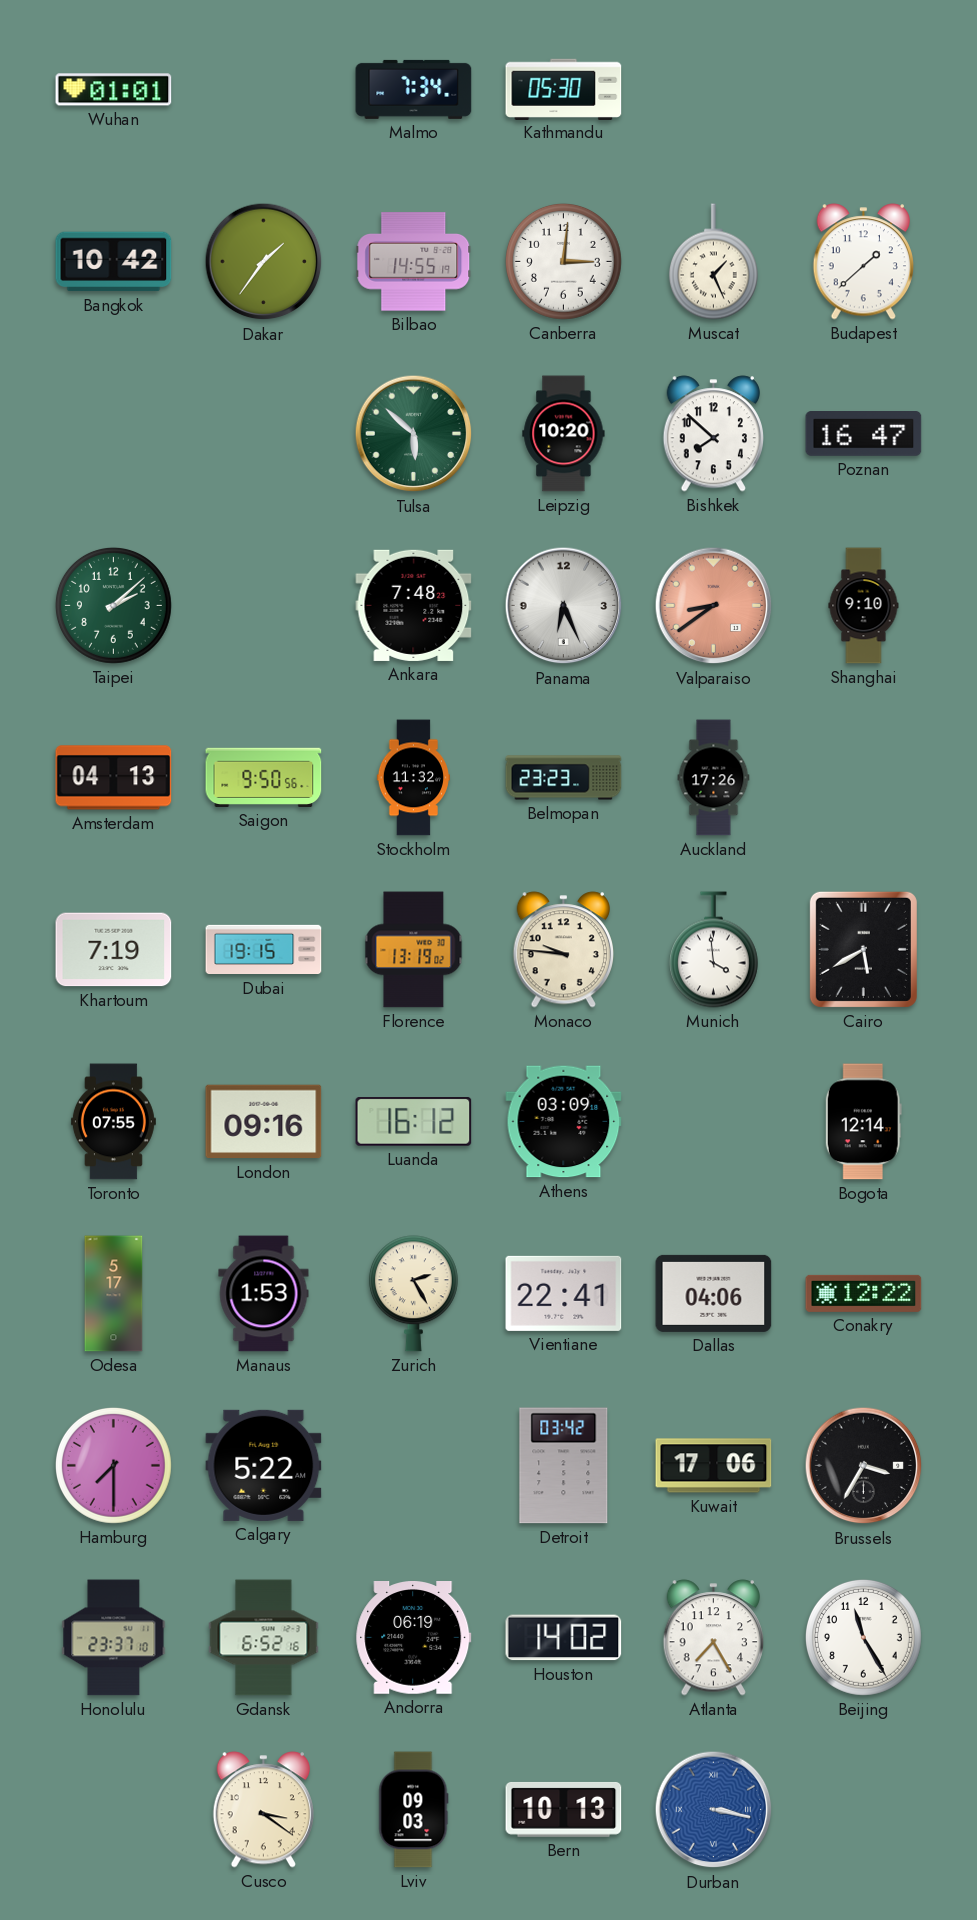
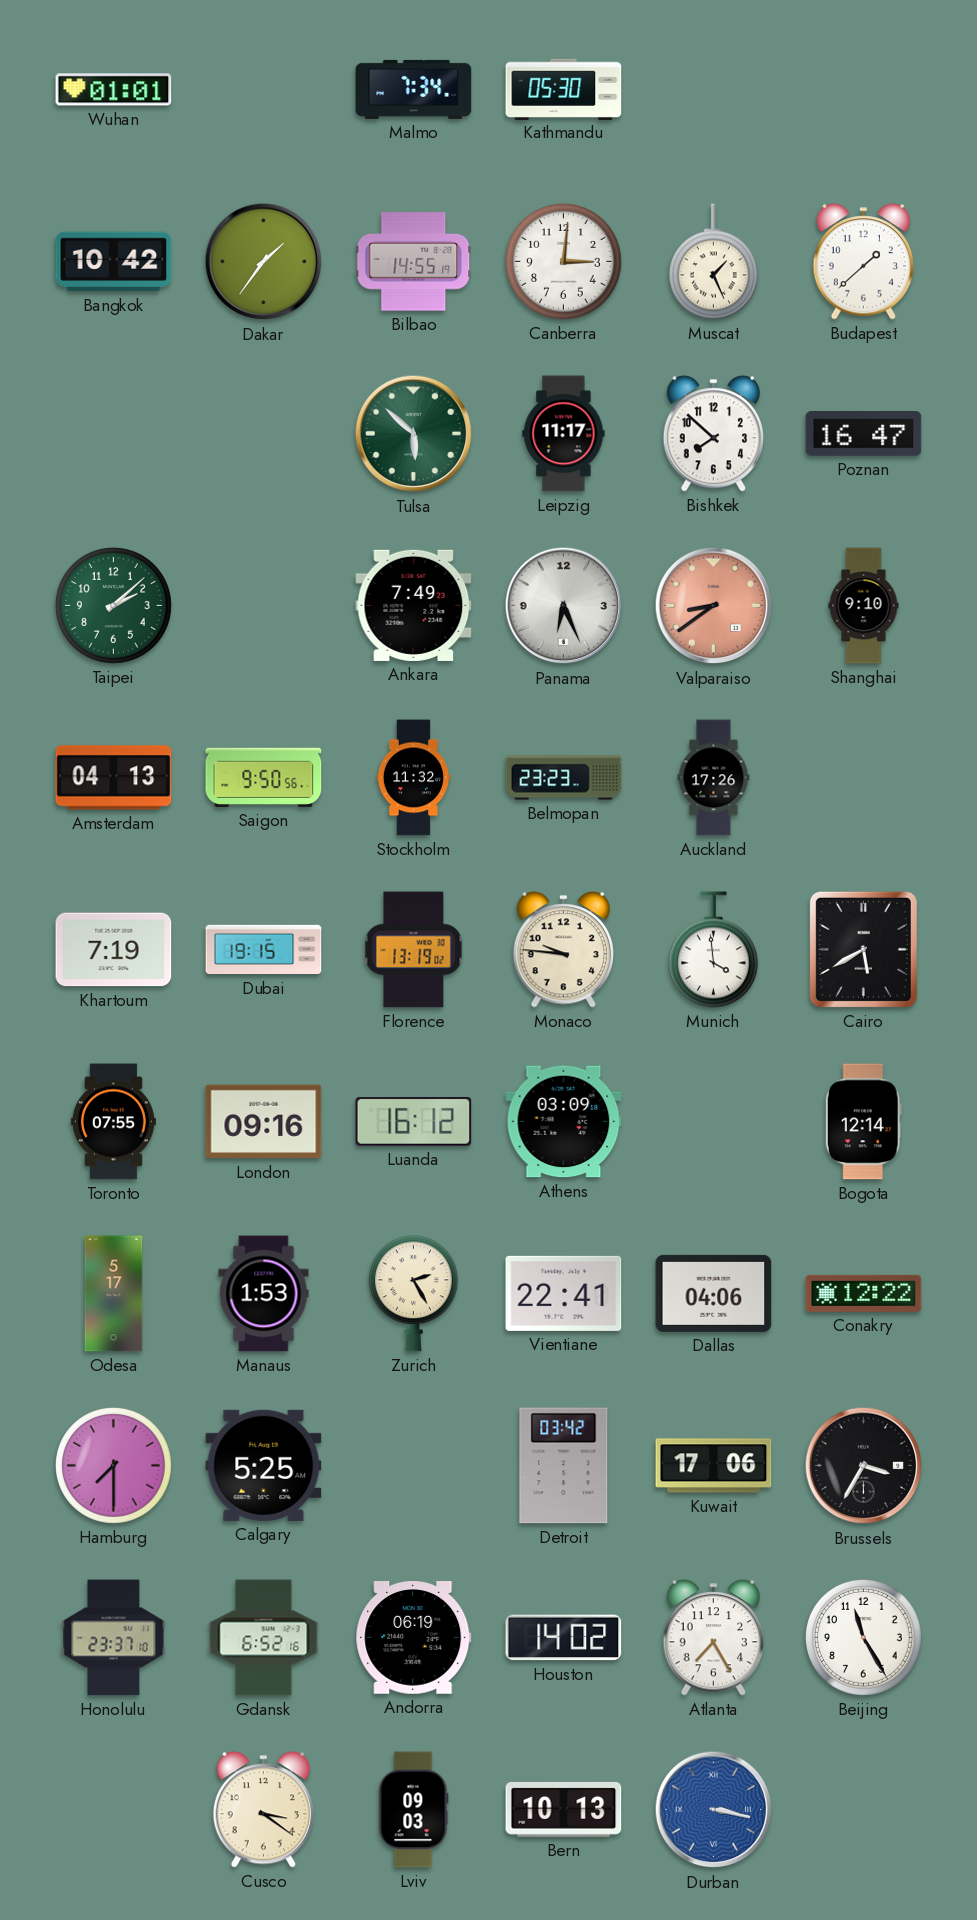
Leipzig: 10:20 -> 11:17
Ankara: 7:48 -> 7:49
Calgary: 5:22 -> 5:25
